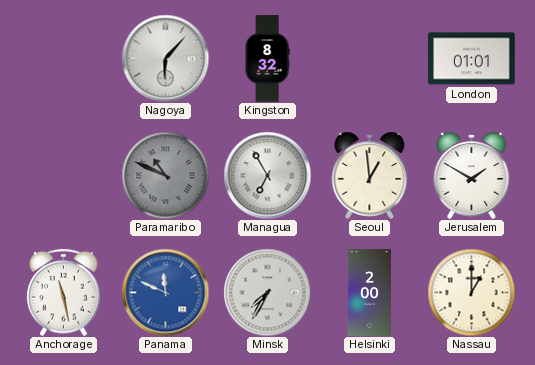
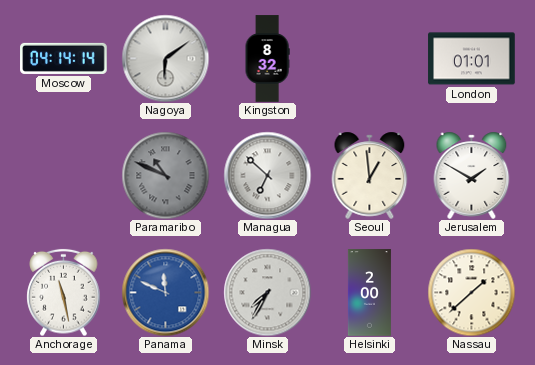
Moscow: none -> 04:14
Nagoya: 6:07 -> 6:09
Managua: 6:55 -> 6:52
Nassau: 1:00 -> 1:38
